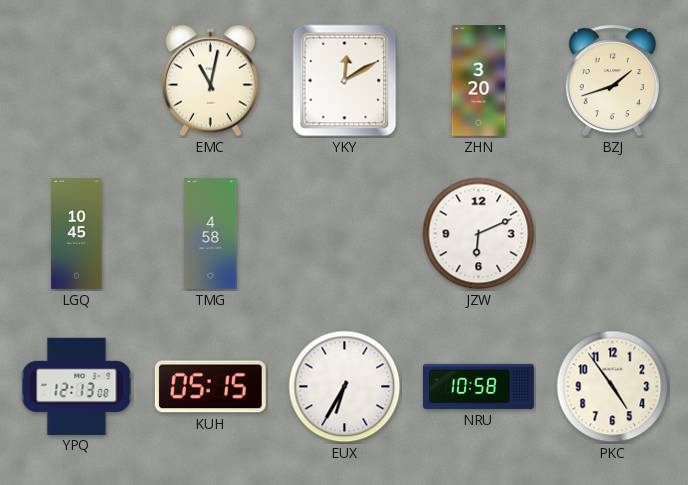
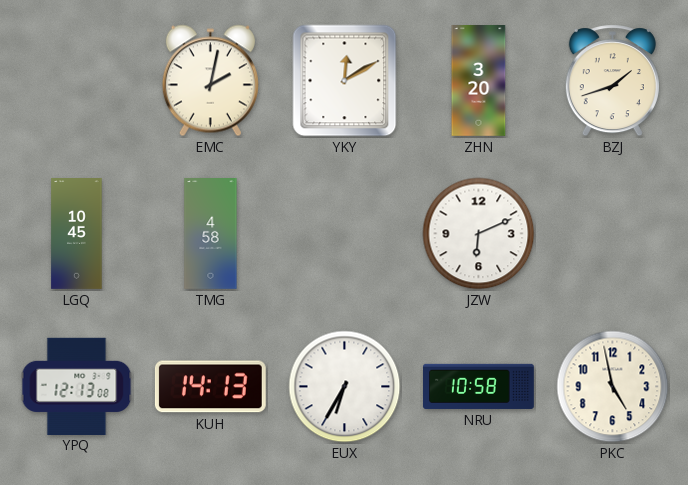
EMC: 11:02 -> 2:02
KUH: 05:15 -> 14:13
PKC: 4:54 -> 4:58
